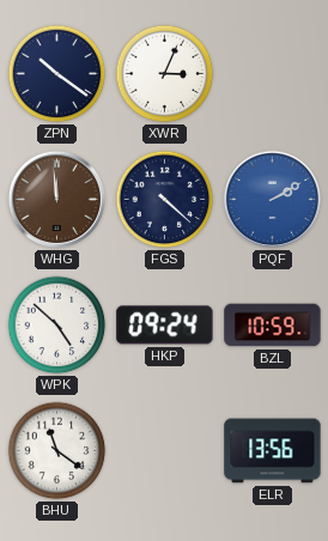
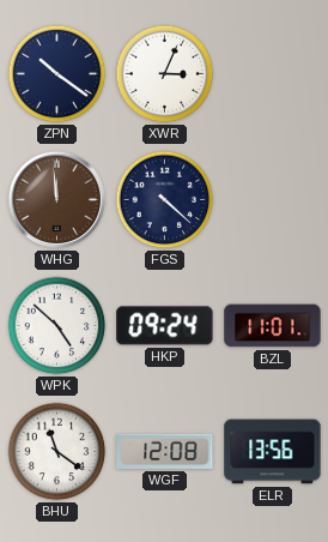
PQF: 2:10 -> none
BZL: 10:59 -> 11:01
WGF: none -> 12:08
